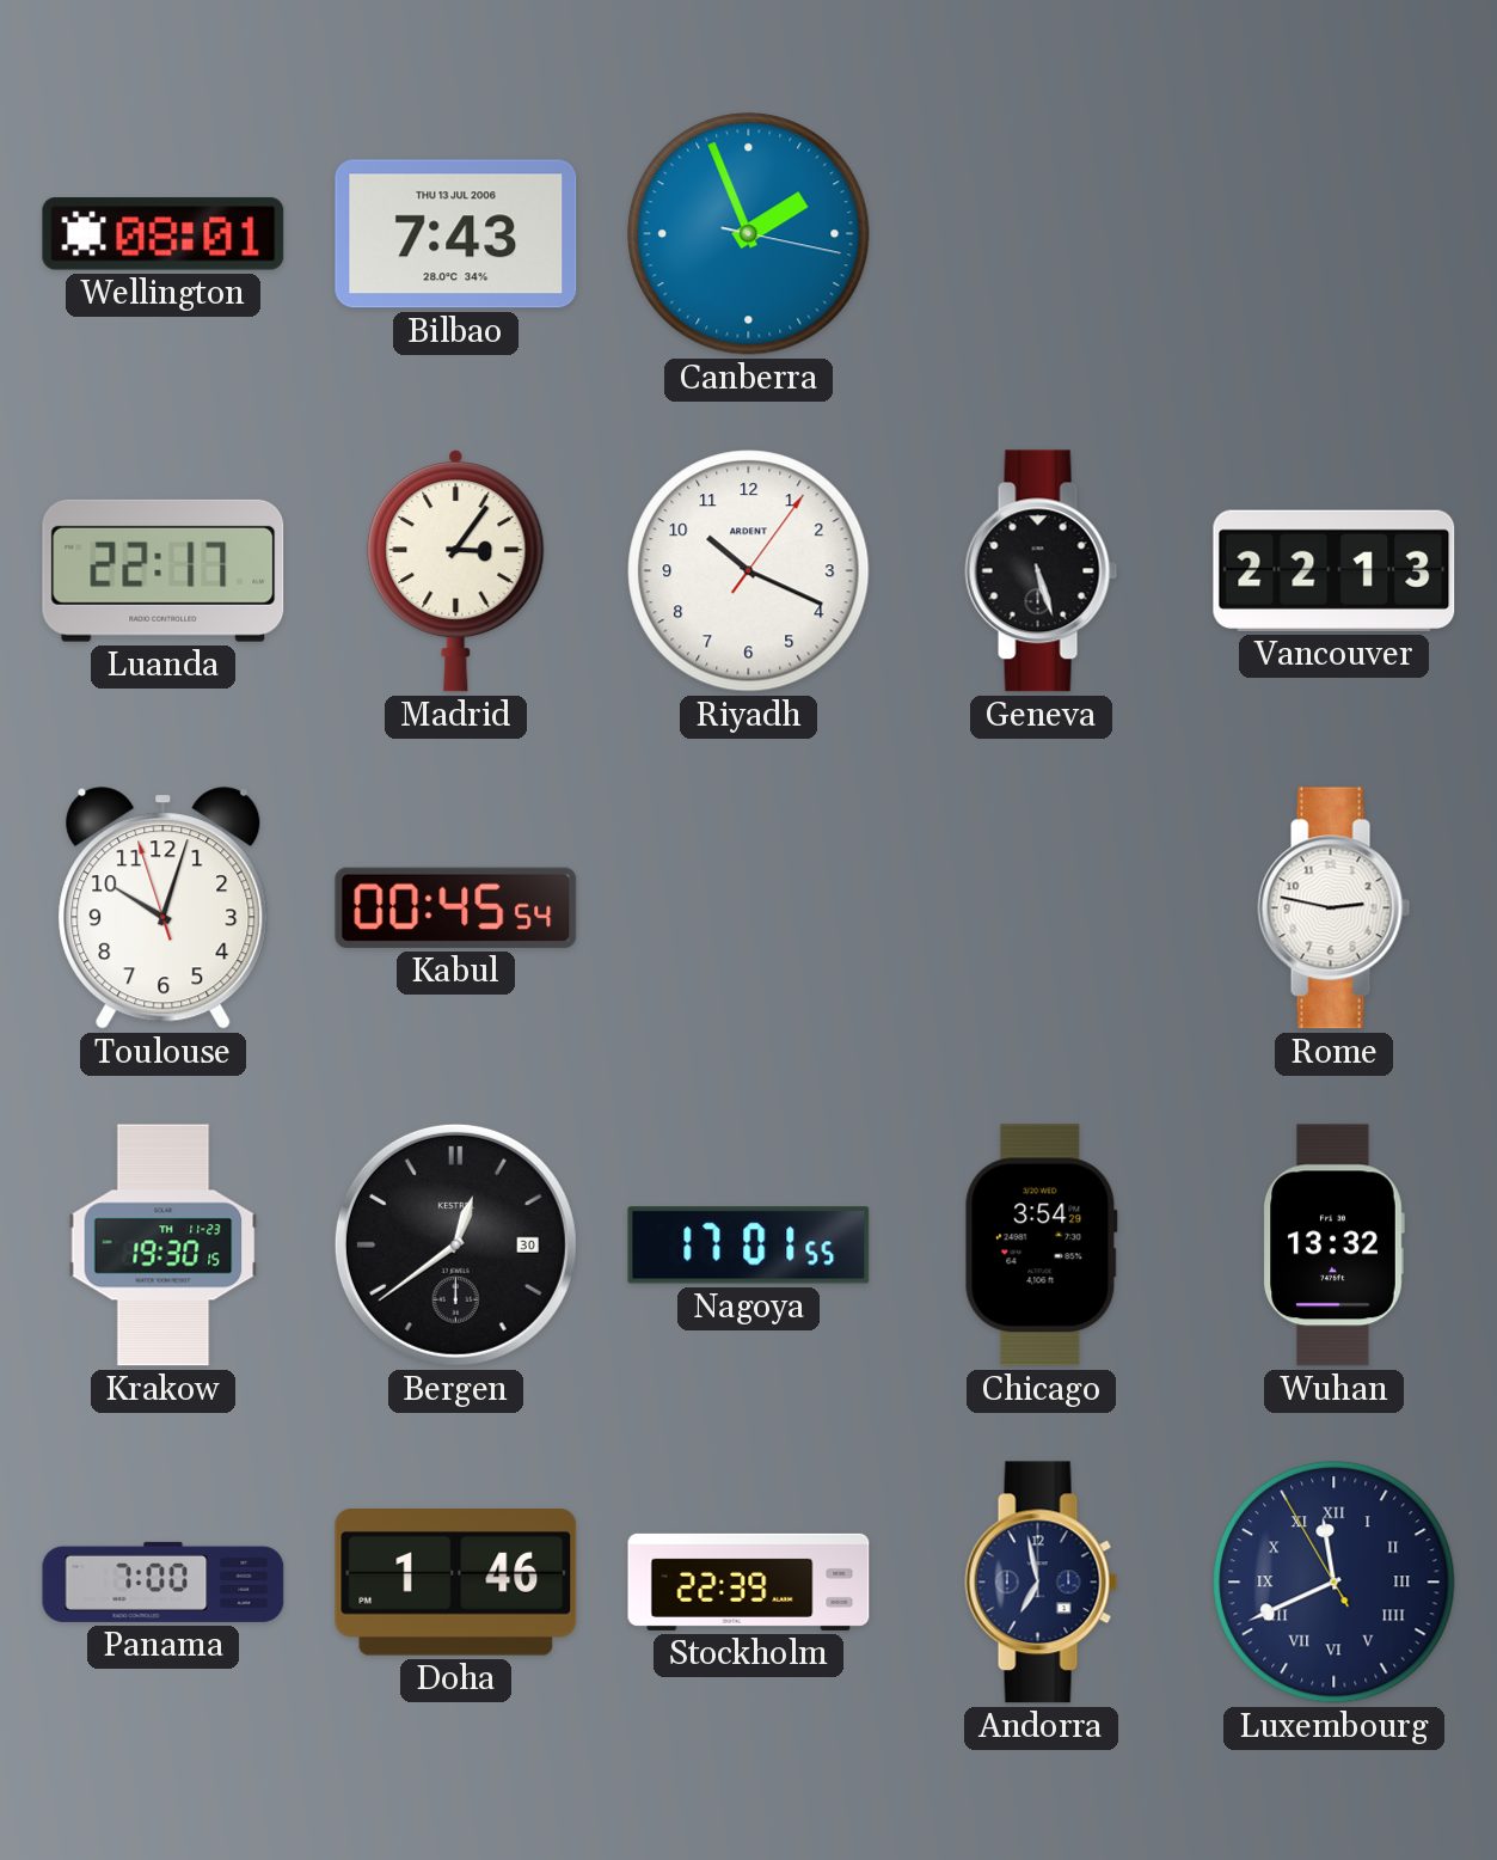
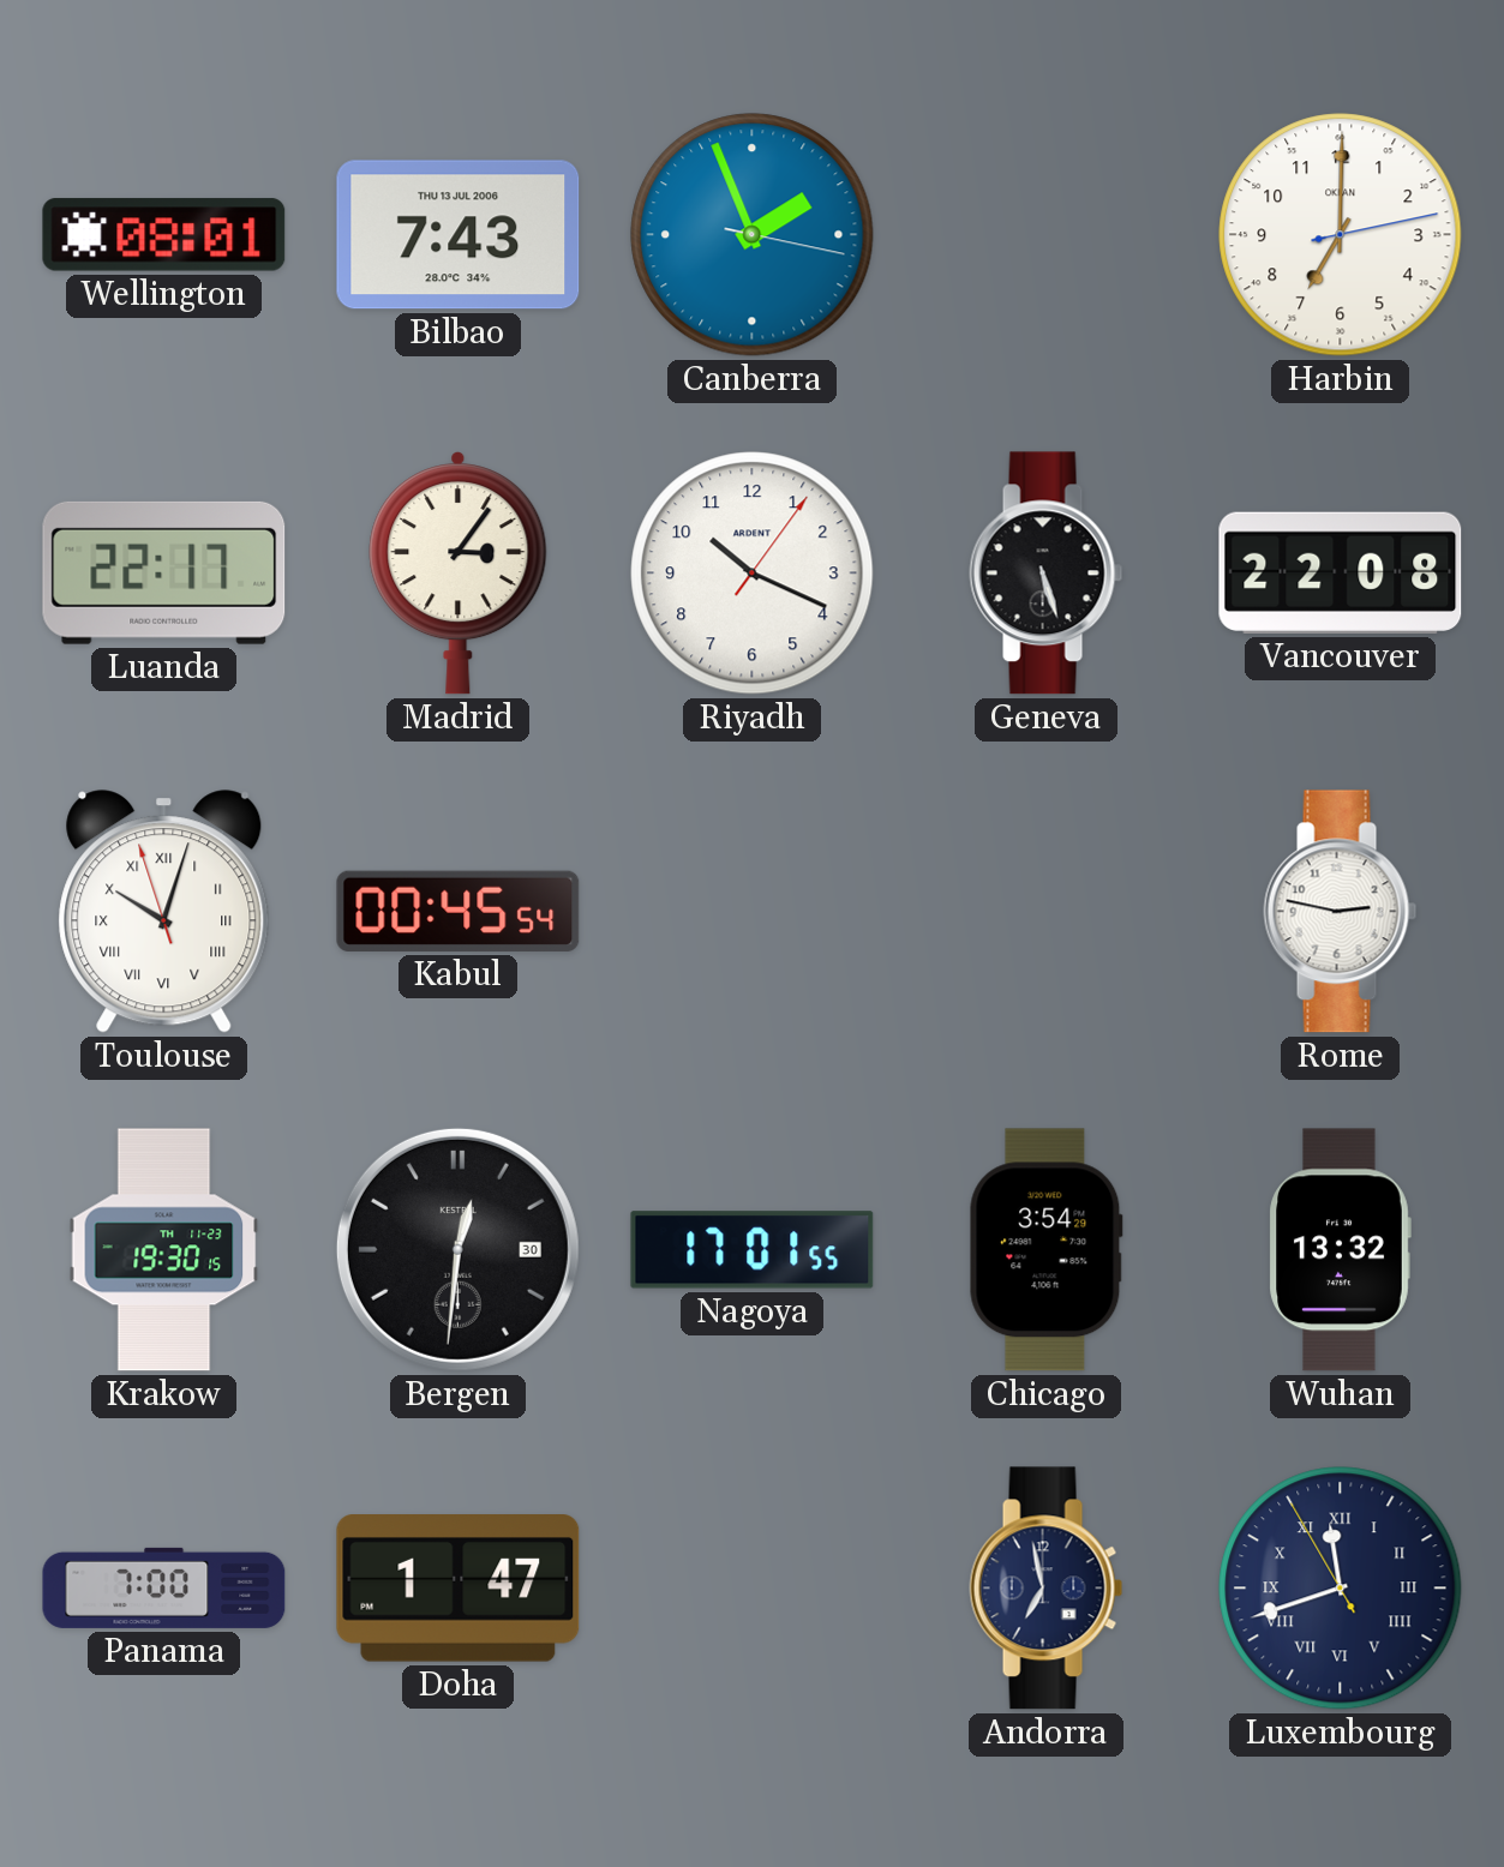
Harbin: none -> 7:00
Vancouver: 22:13 -> 22:08
Toulouse numerals: Arabic -> Roman
Bergen: 12:39 -> 12:31
Doha: 1:46 -> 1:47
Stockholm: 22:39 -> none
Luxembourg: 11:40 -> 11:41
